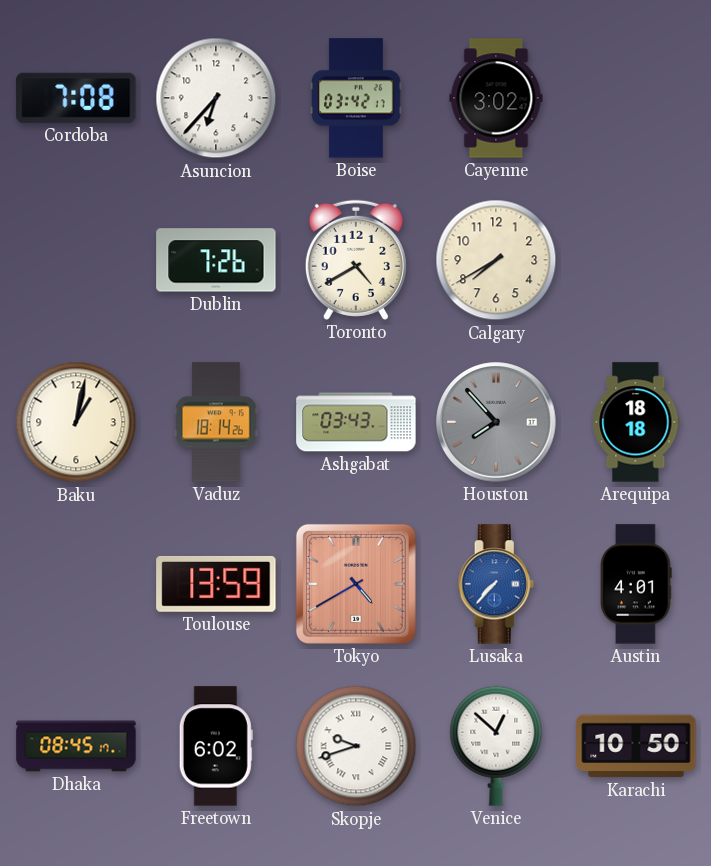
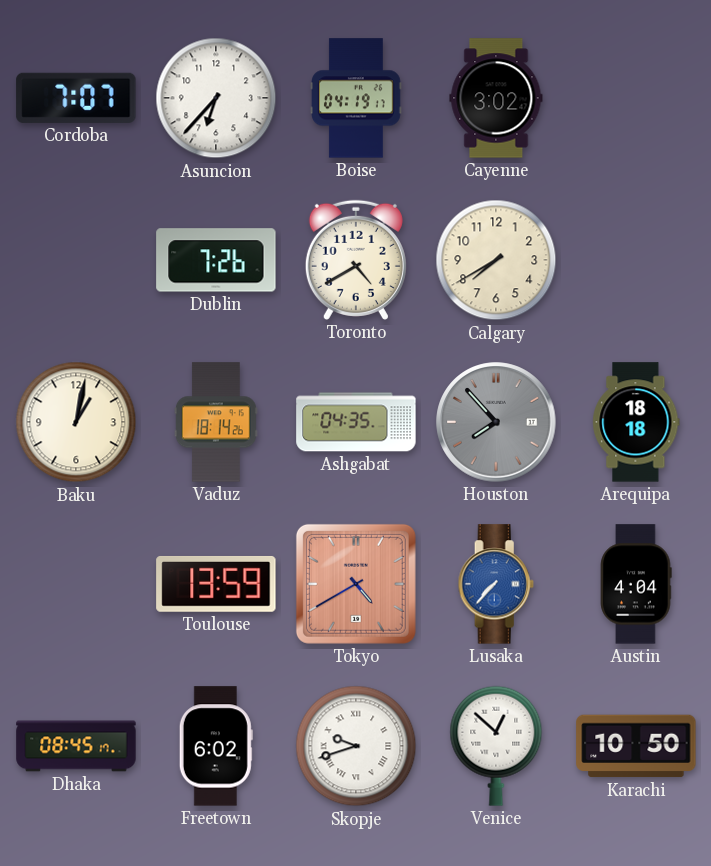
Cordoba: 7:08 -> 7:07
Boise: 03:42 -> 04:19
Ashgabat: 03:43 -> 04:35
Austin: 4:01 -> 4:04
